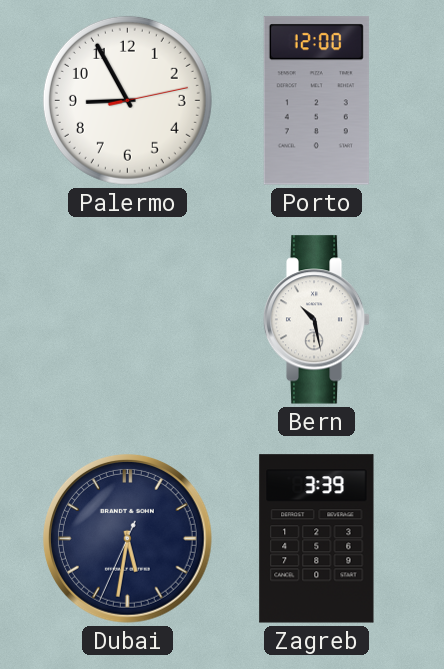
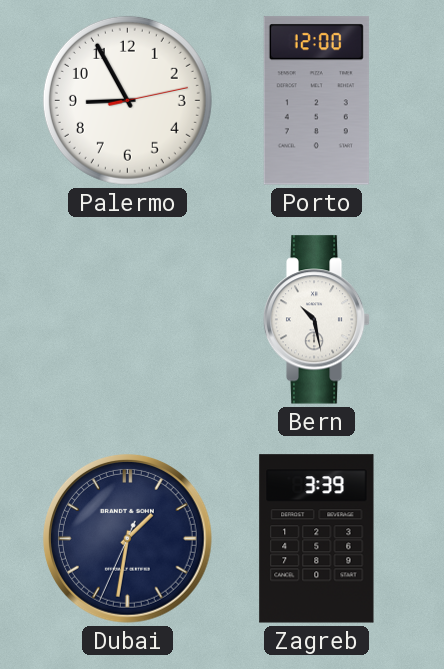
Dubai: 5:31 -> 1:31
